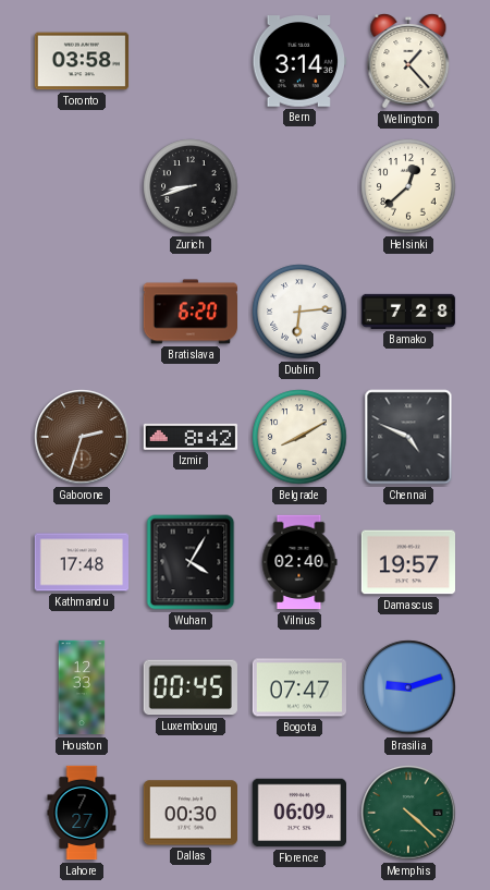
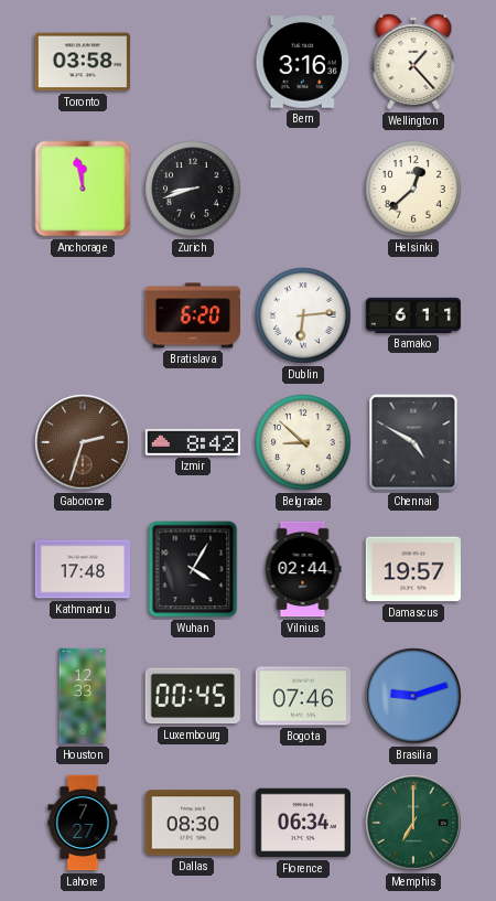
Bern: 3:14 -> 3:16
Anchorage: none -> 11:58
Bamako: 7:28 -> 6:11
Belgrade: 8:10 -> 8:52
Chennai: 4:49 -> 4:50
Vilnius: 02:40 -> 02:44
Bogota: 07:47 -> 07:46
Dallas: 00:30 -> 08:30
Florence: 06:09 -> 06:34
Memphis: 4:22 -> 7:00
